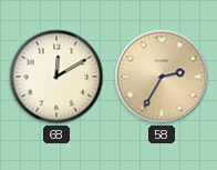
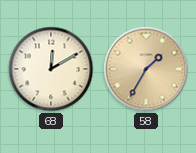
58: 2:35 -> 1:35
